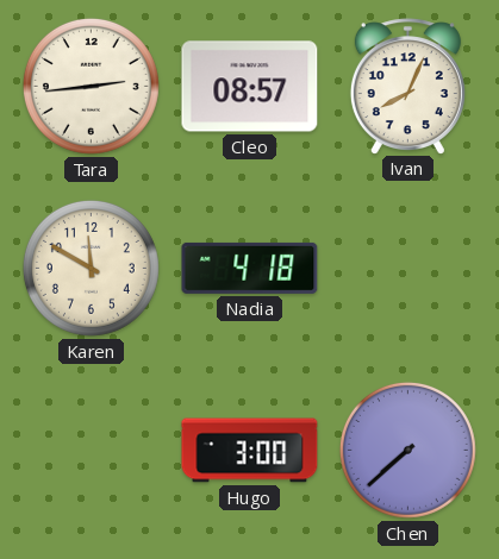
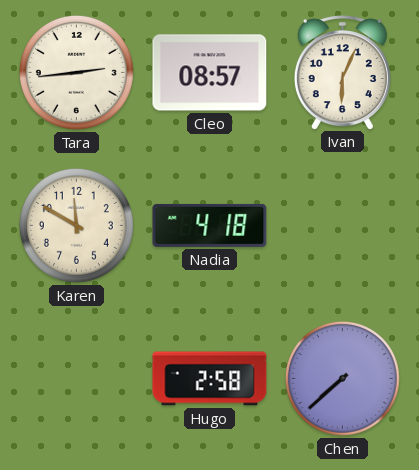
Ivan: 8:04 -> 6:04
Hugo: 3:00 -> 2:58
